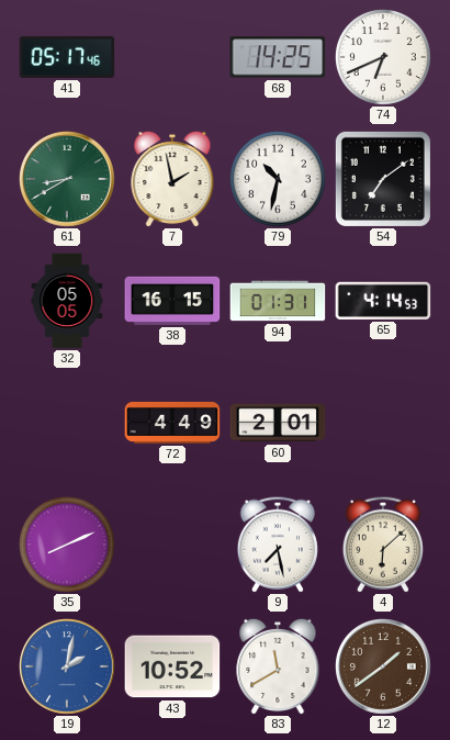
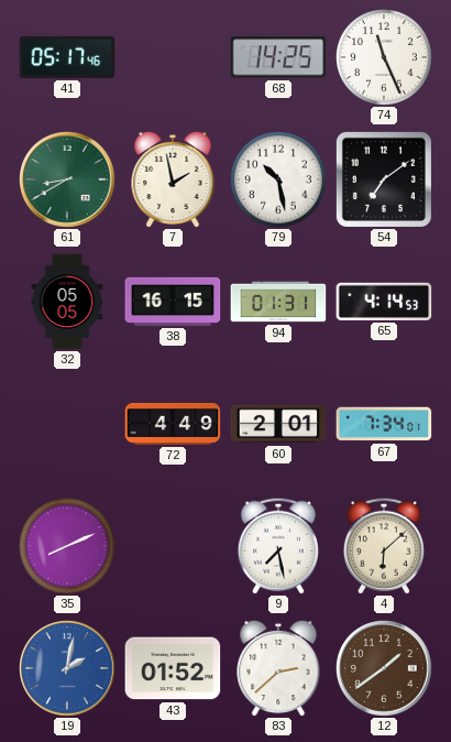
74: 6:41 -> 11:26
79: 10:32 -> 10:28
67: none -> 7:34
43: 10:52 -> 01:52
83: 11:40 -> 2:38
